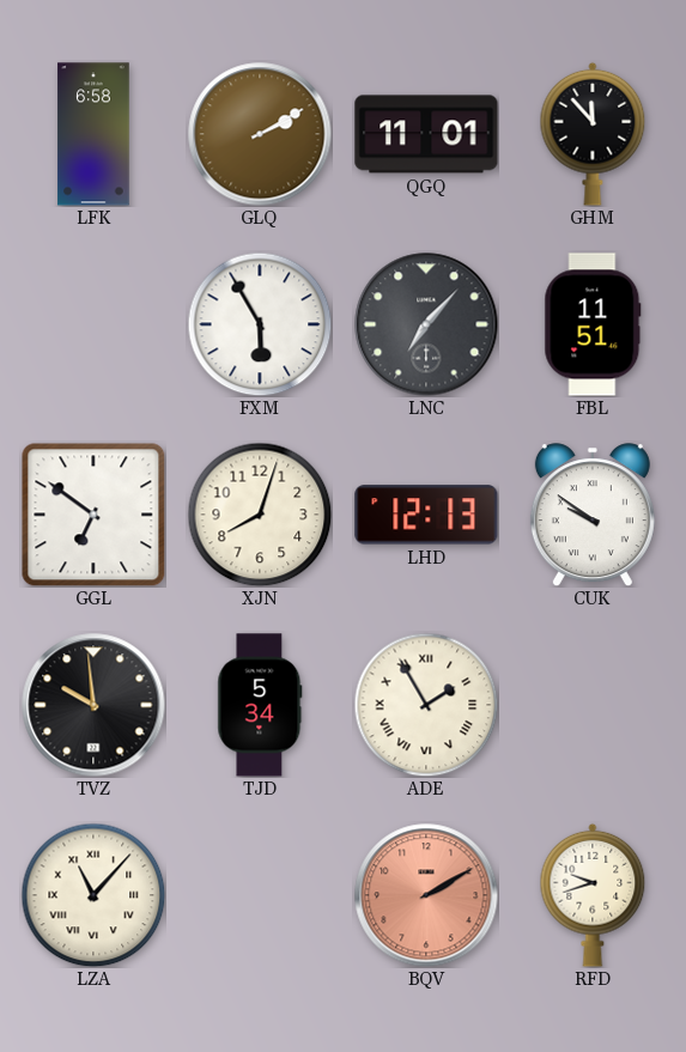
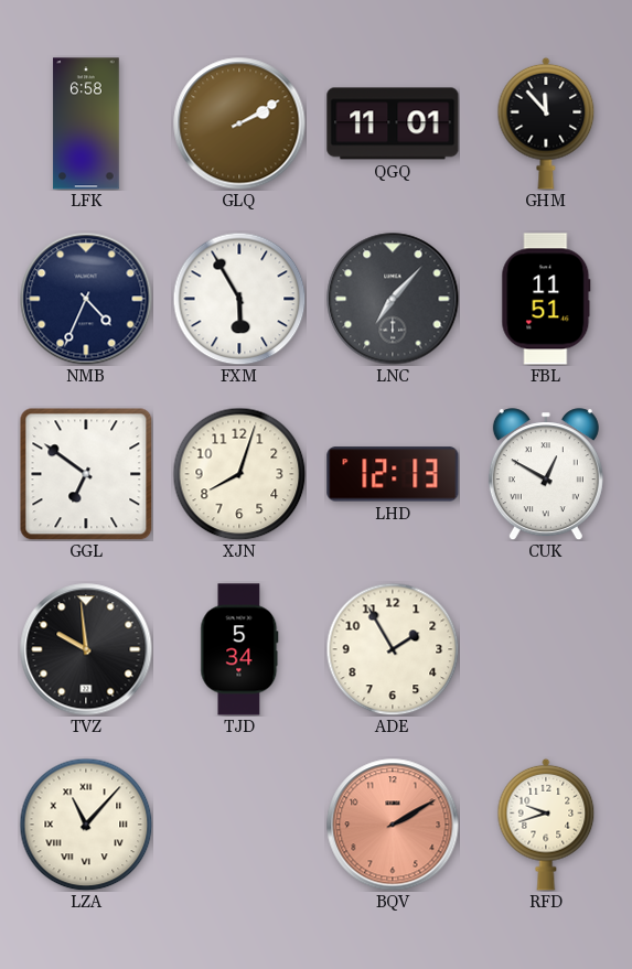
NMB: none -> 4:34
CUK: 9:51 -> 12:50
ADE numerals: Roman -> Arabic
